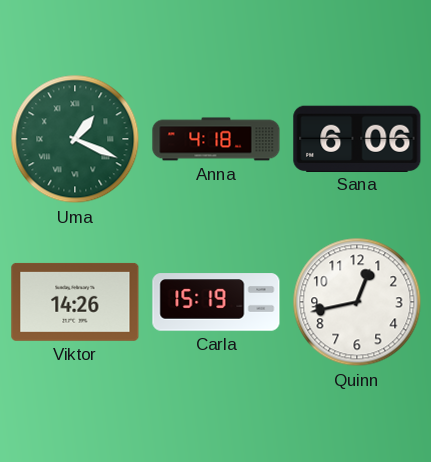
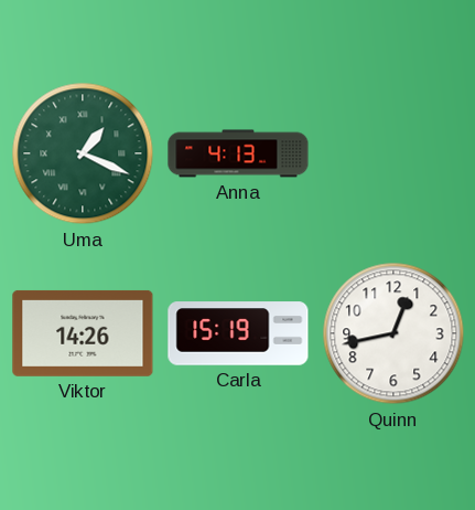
Anna: 4:18 -> 4:13
Sana: 6:06 -> none
